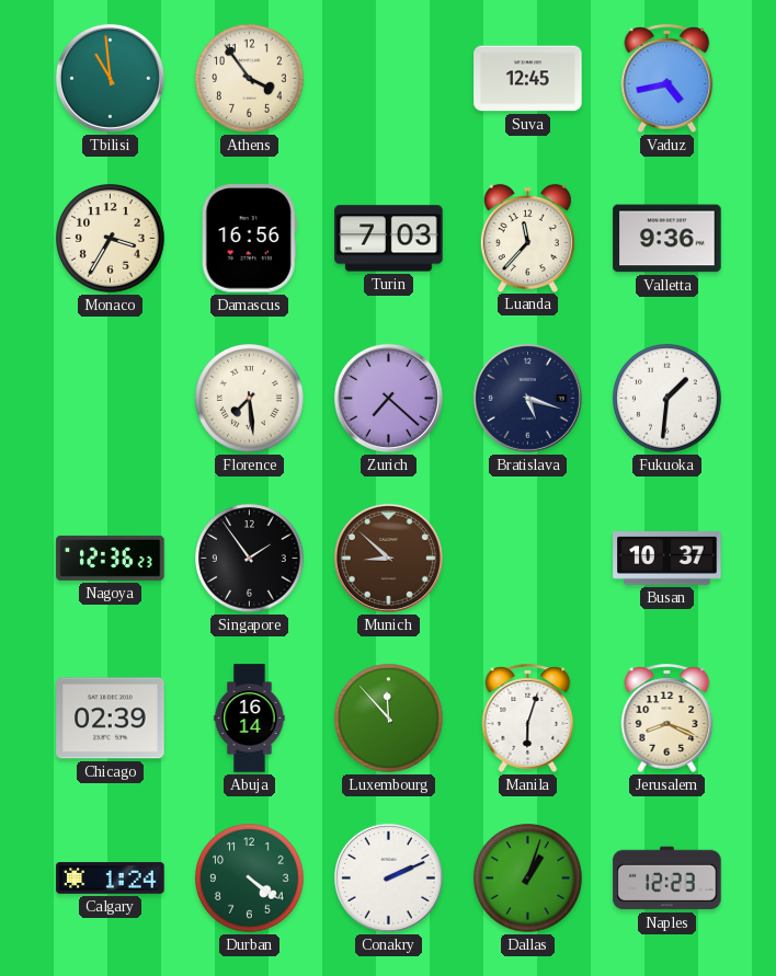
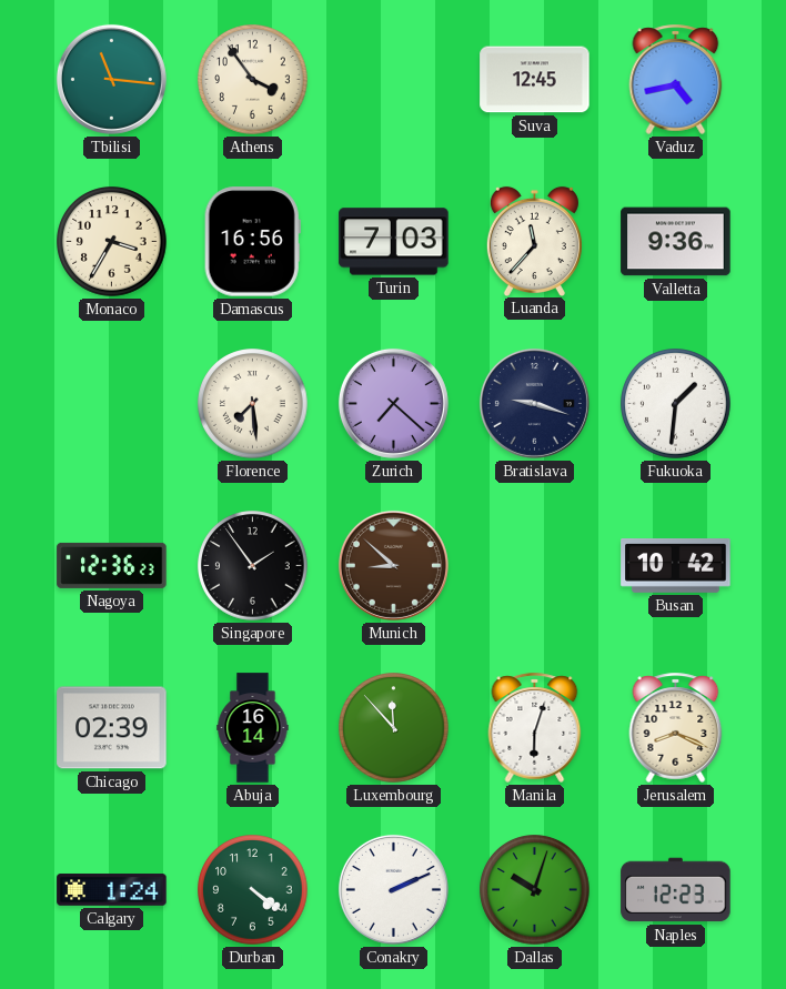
Tbilisi: 10:59 -> 11:16
Bratislava: 5:18 -> 9:18
Busan: 10:37 -> 10:42
Dallas: 1:03 -> 10:03
